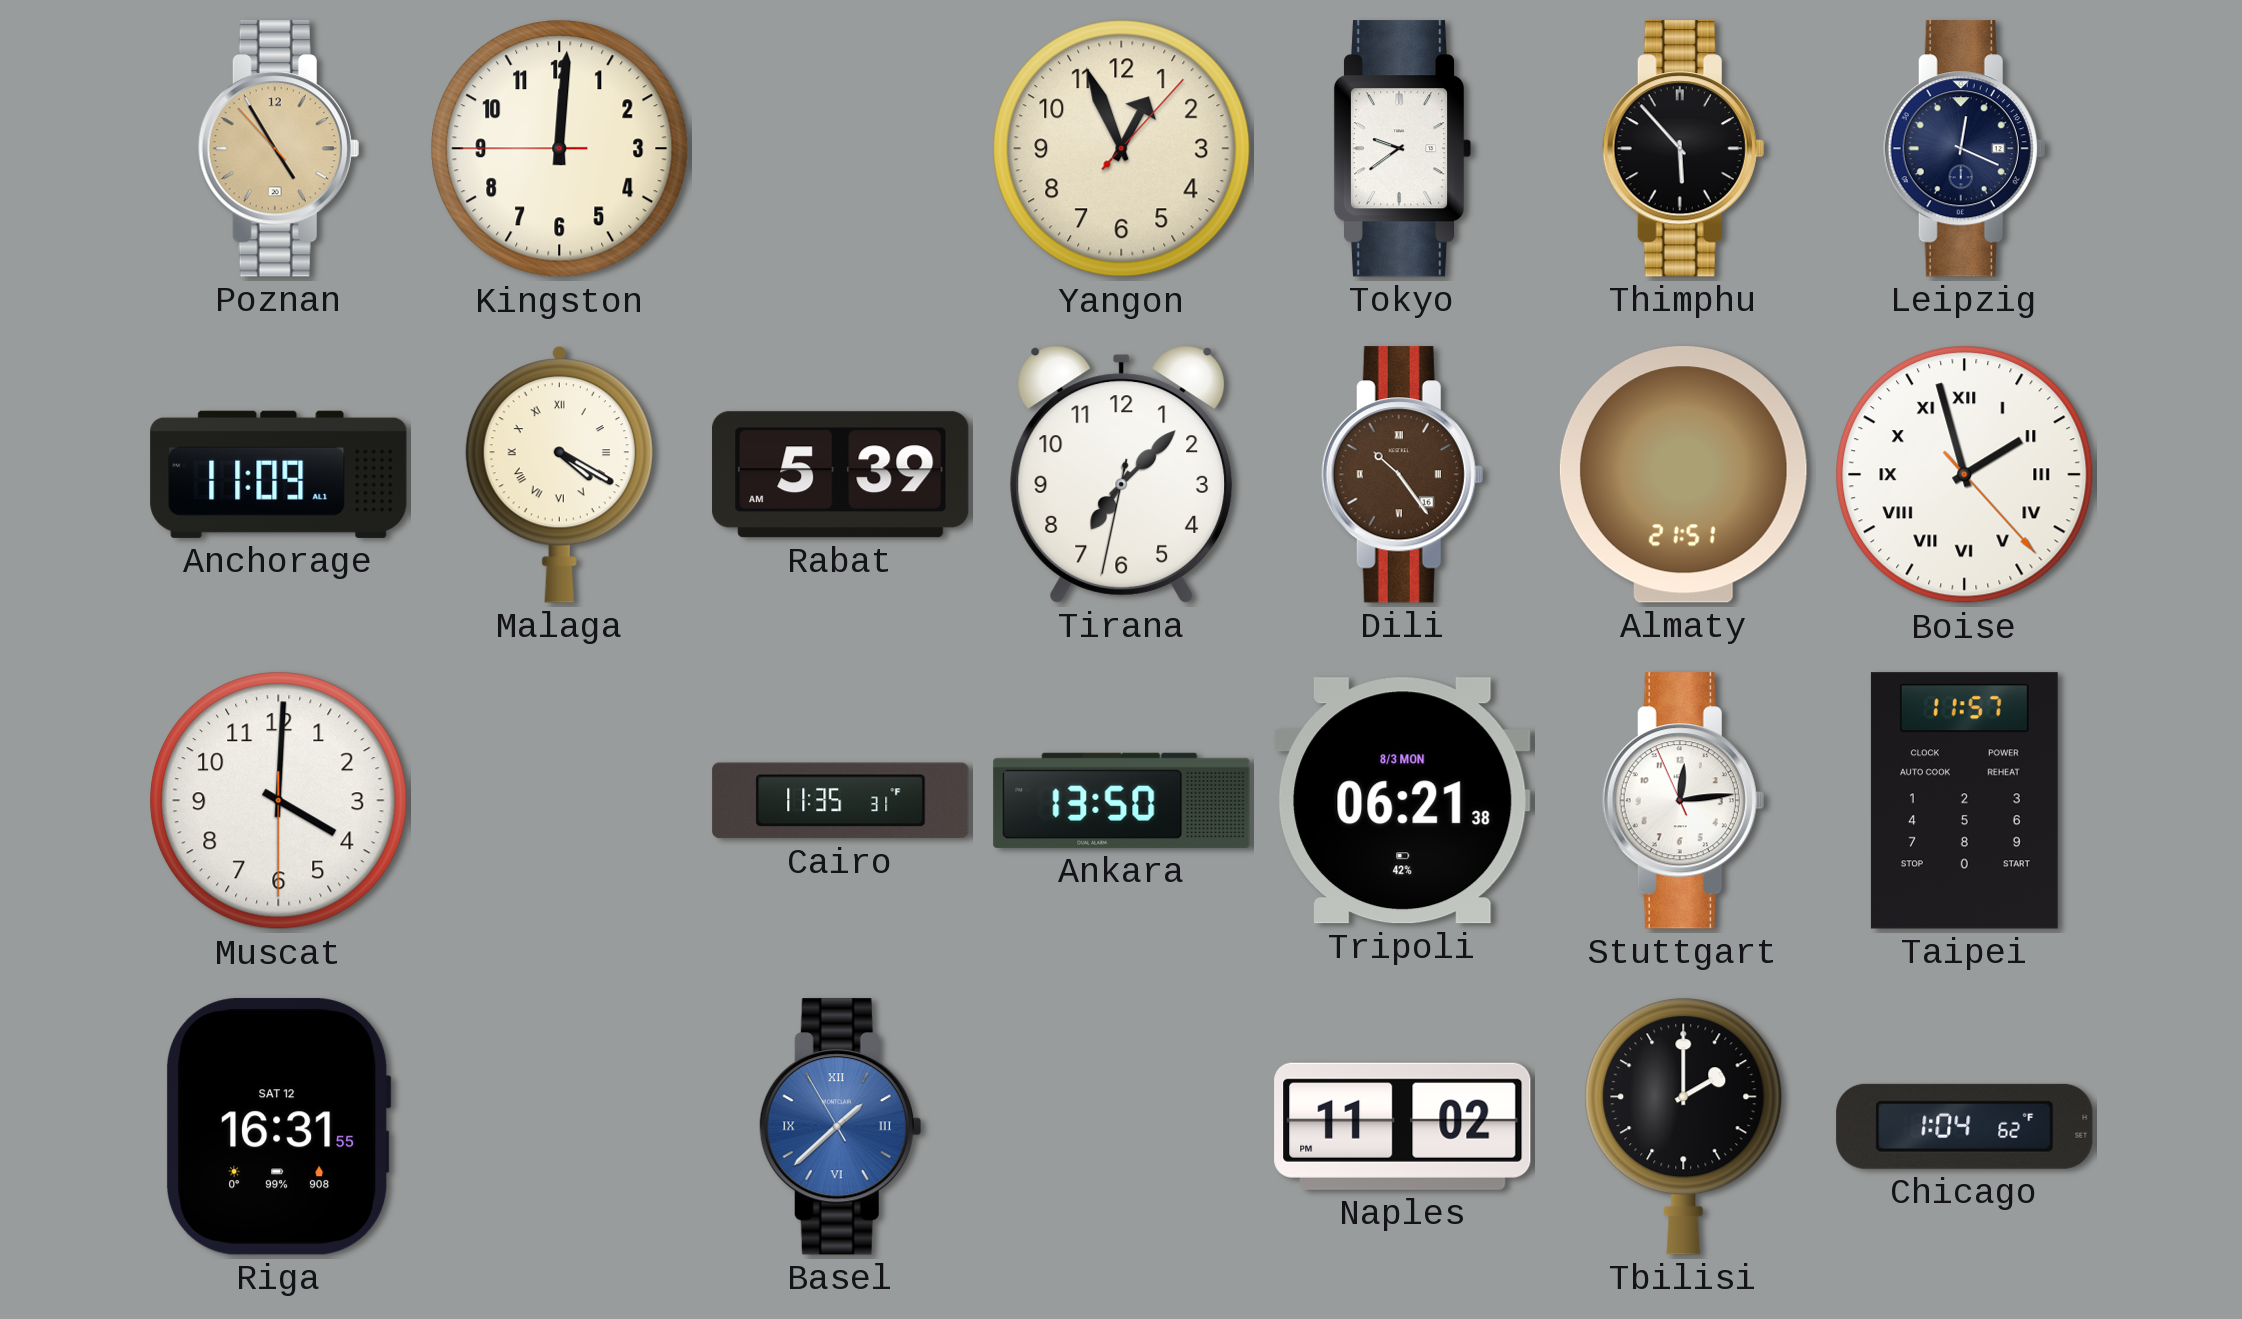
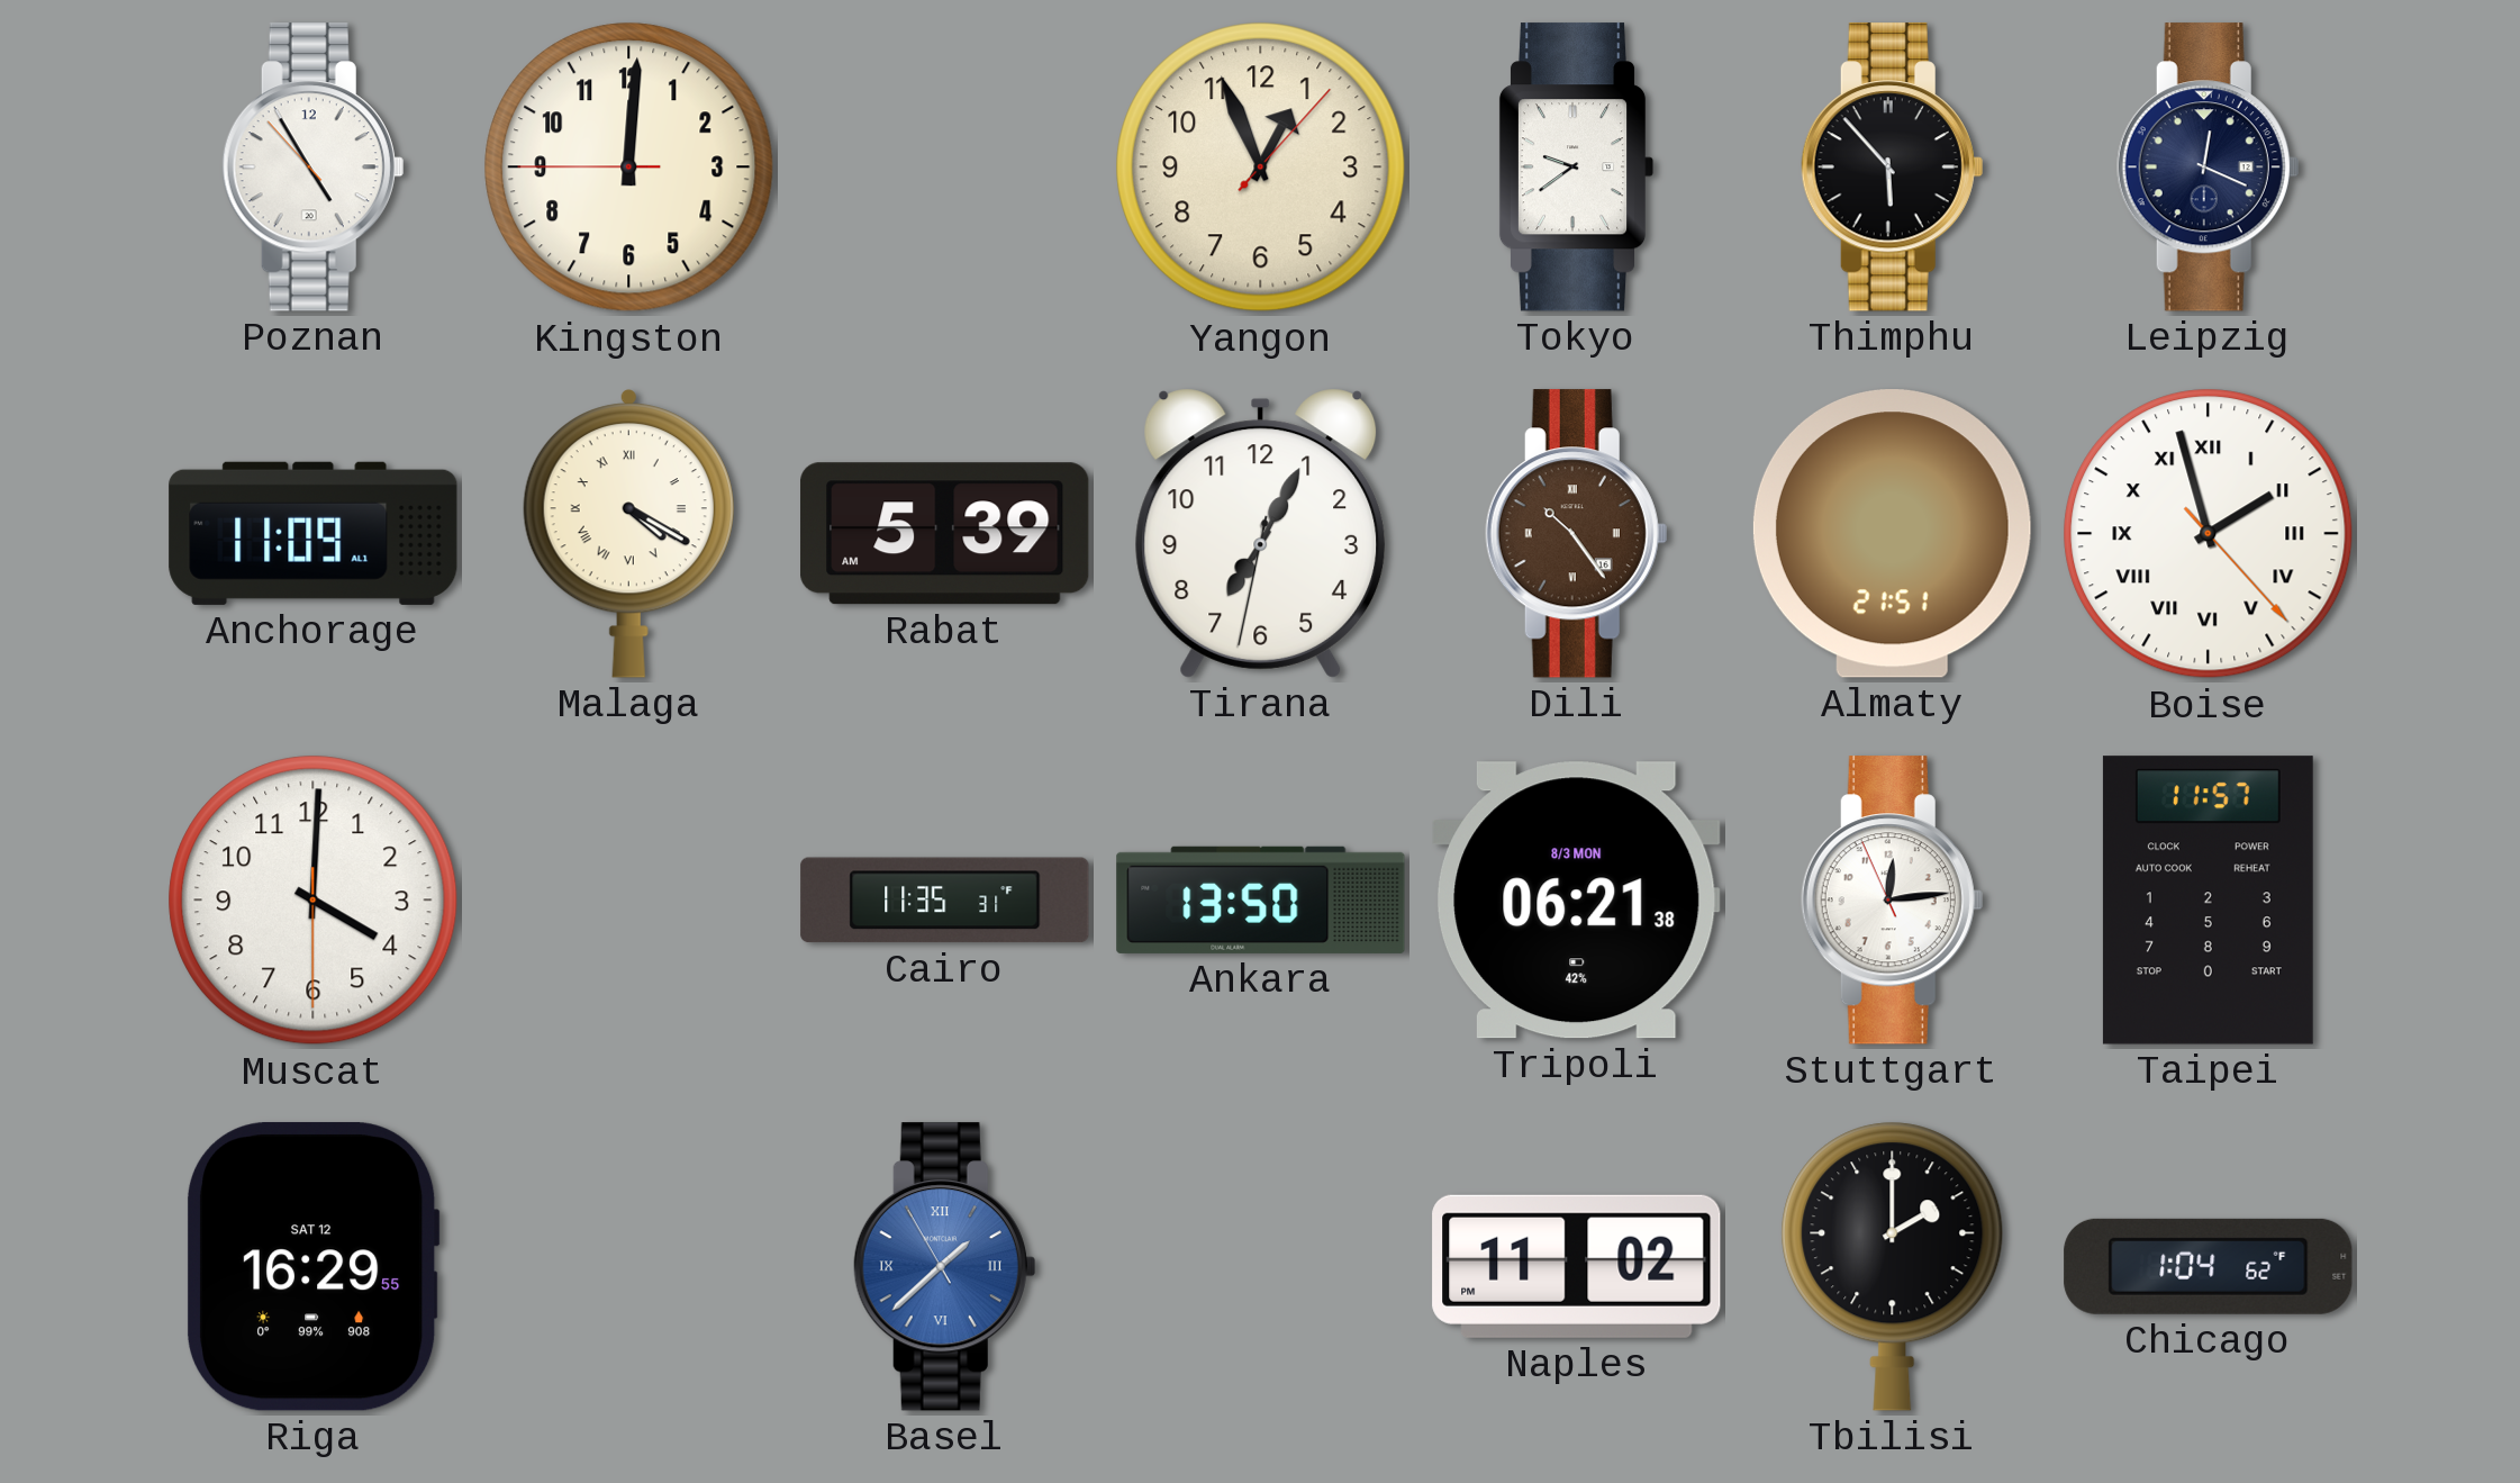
Poznan dial: champagne -> white
Tirana: 7:07 -> 7:04
Riga: 16:31 -> 16:29
